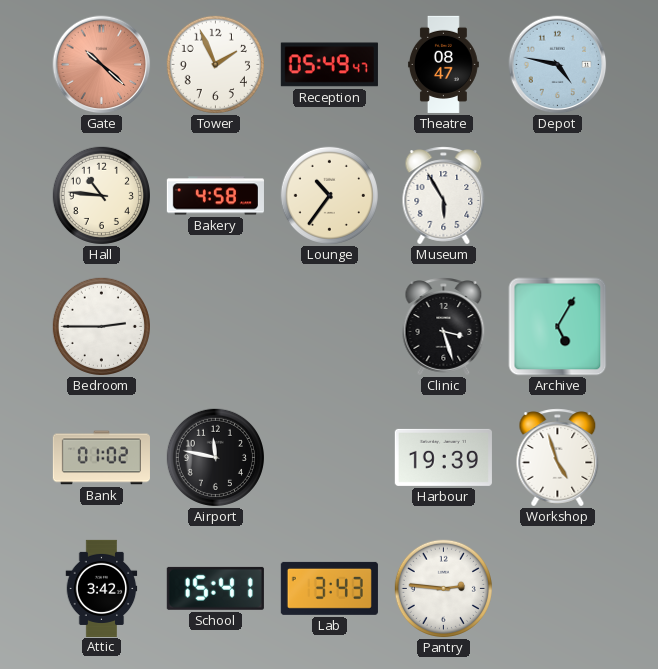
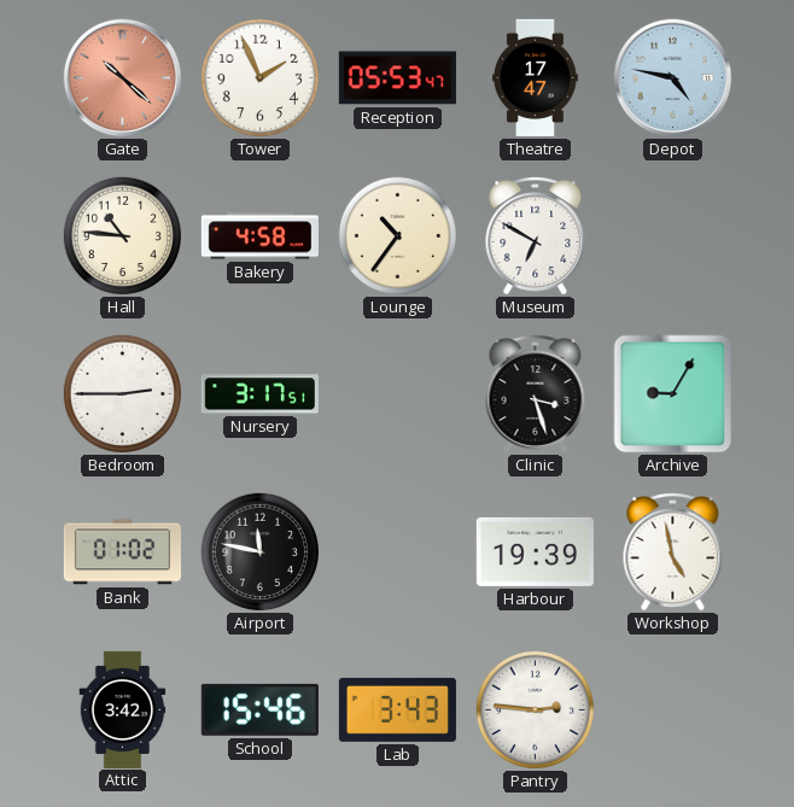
Reception: 05:49 -> 05:53
Theatre: 08:47 -> 17:47
Museum: 5:55 -> 6:50
Nursery: none -> 3:17
Archive: 5:05 -> 9:05
Workshop: 4:57 -> 4:58
School: 15:41 -> 15:46
